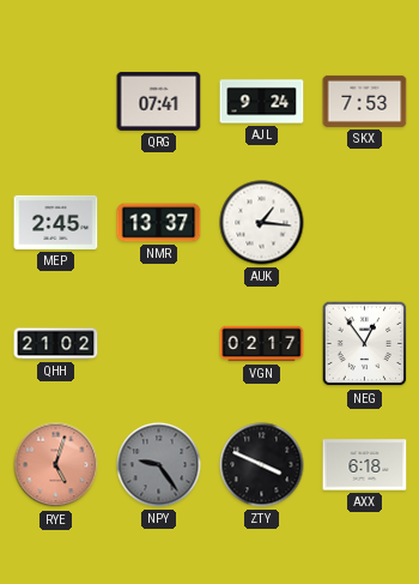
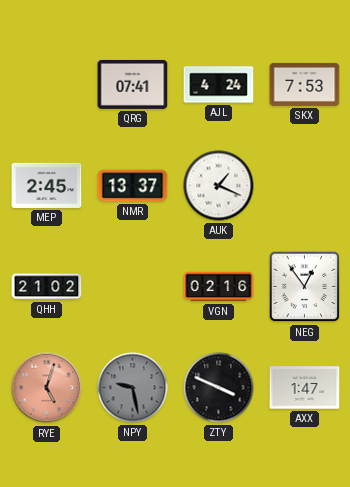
AJL: 9:24 -> 4:24
AUK: 1:16 -> 1:19
VGN: 02:17 -> 02:16
NPY: 9:24 -> 9:28
AXX: 6:18 -> 1:47
